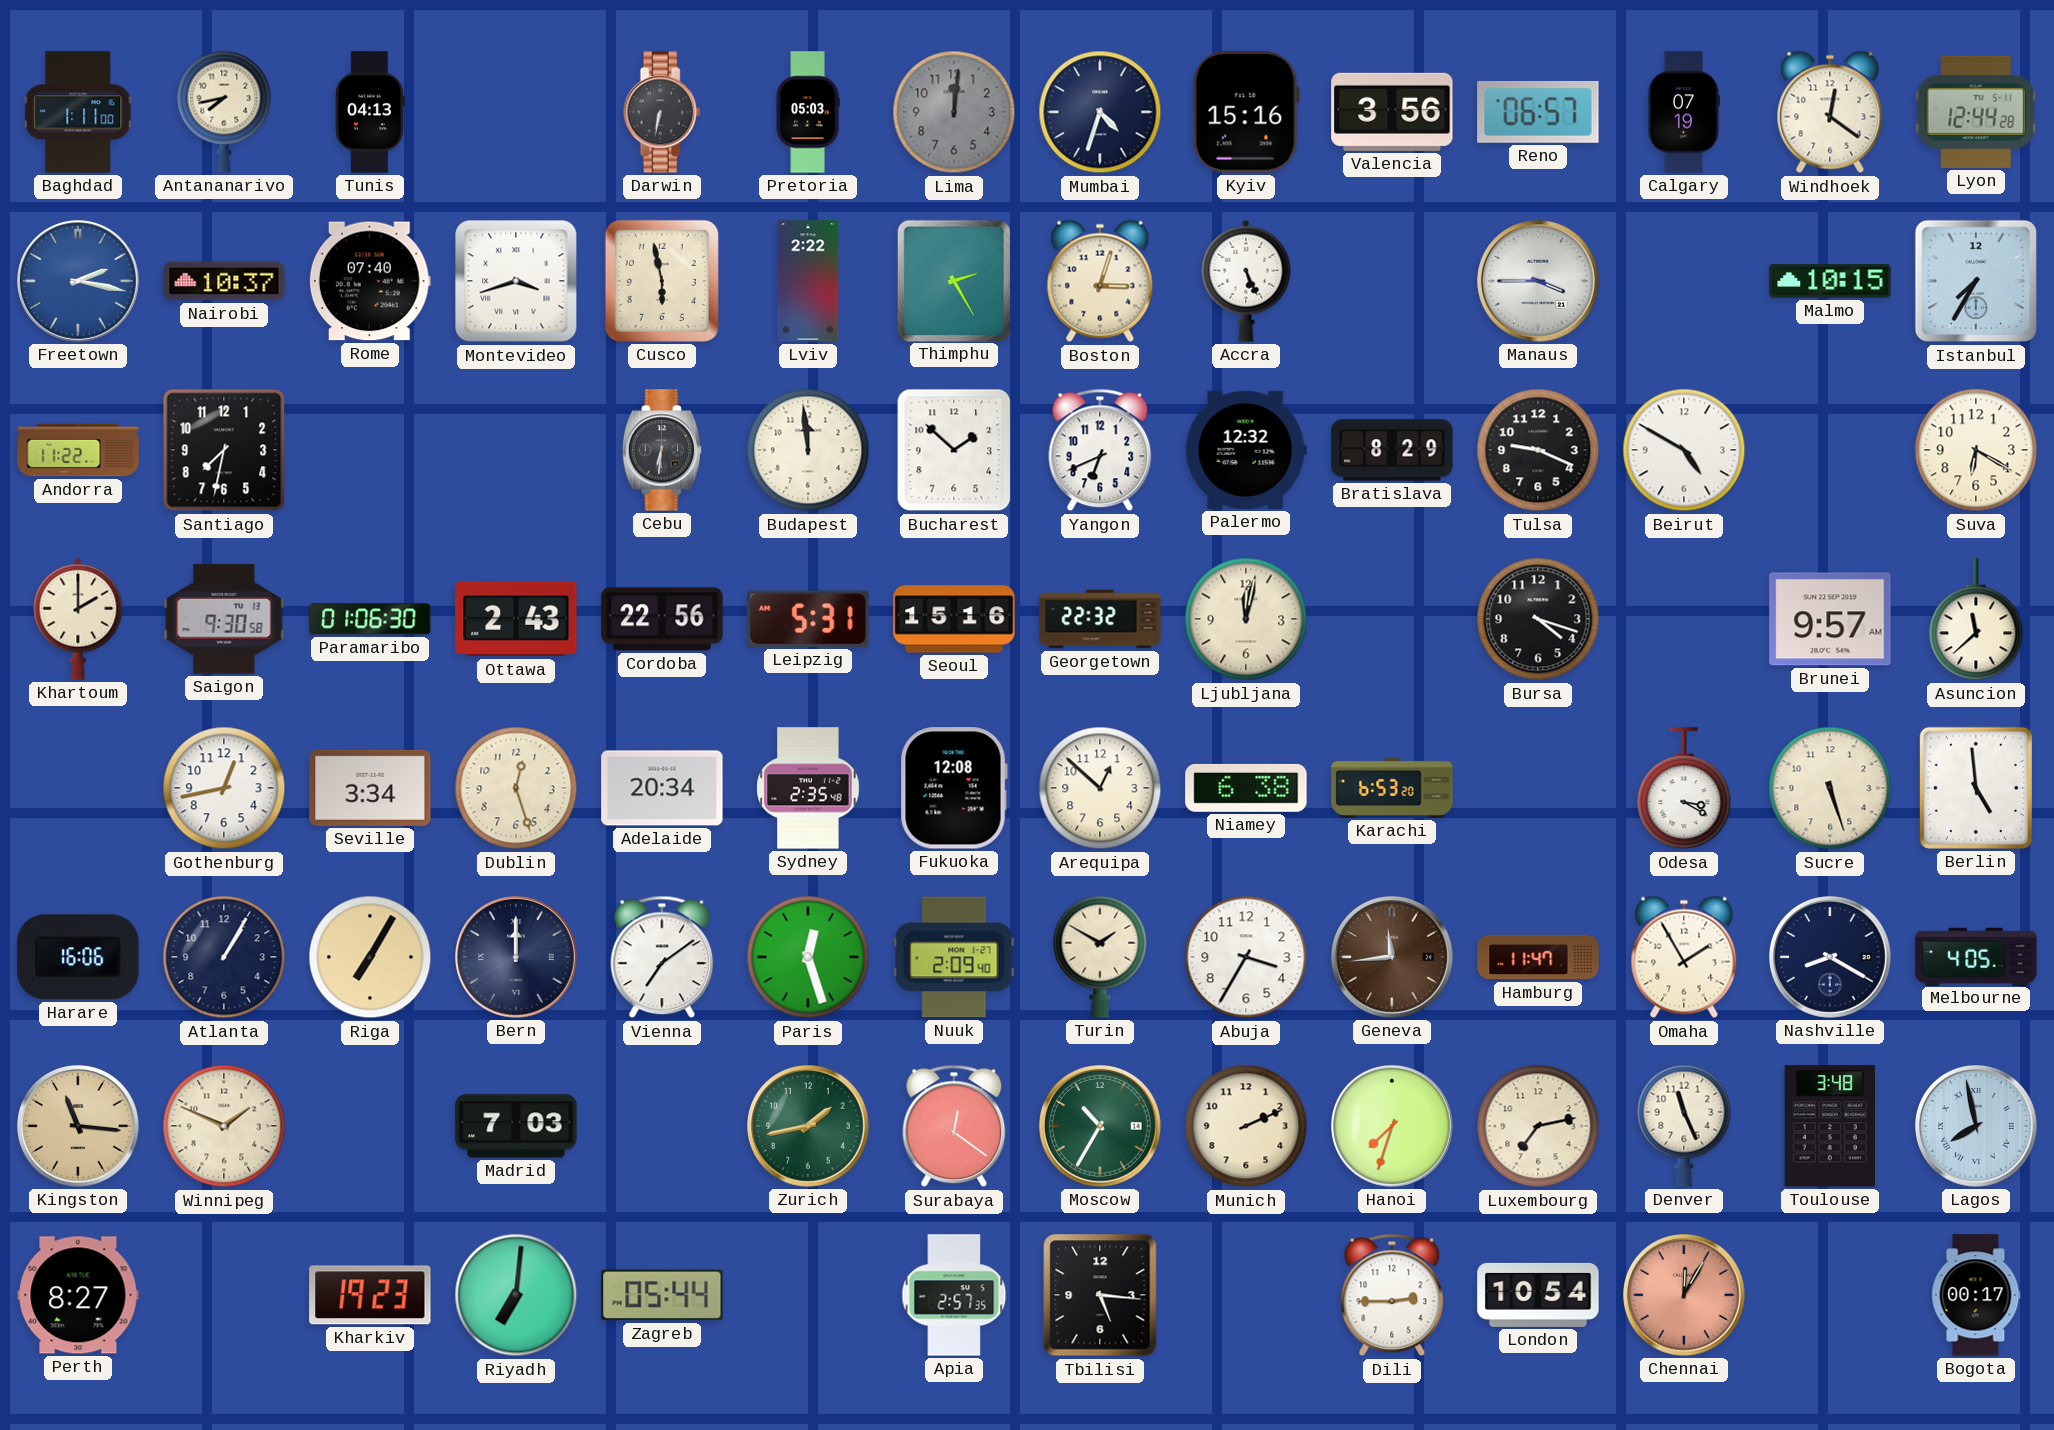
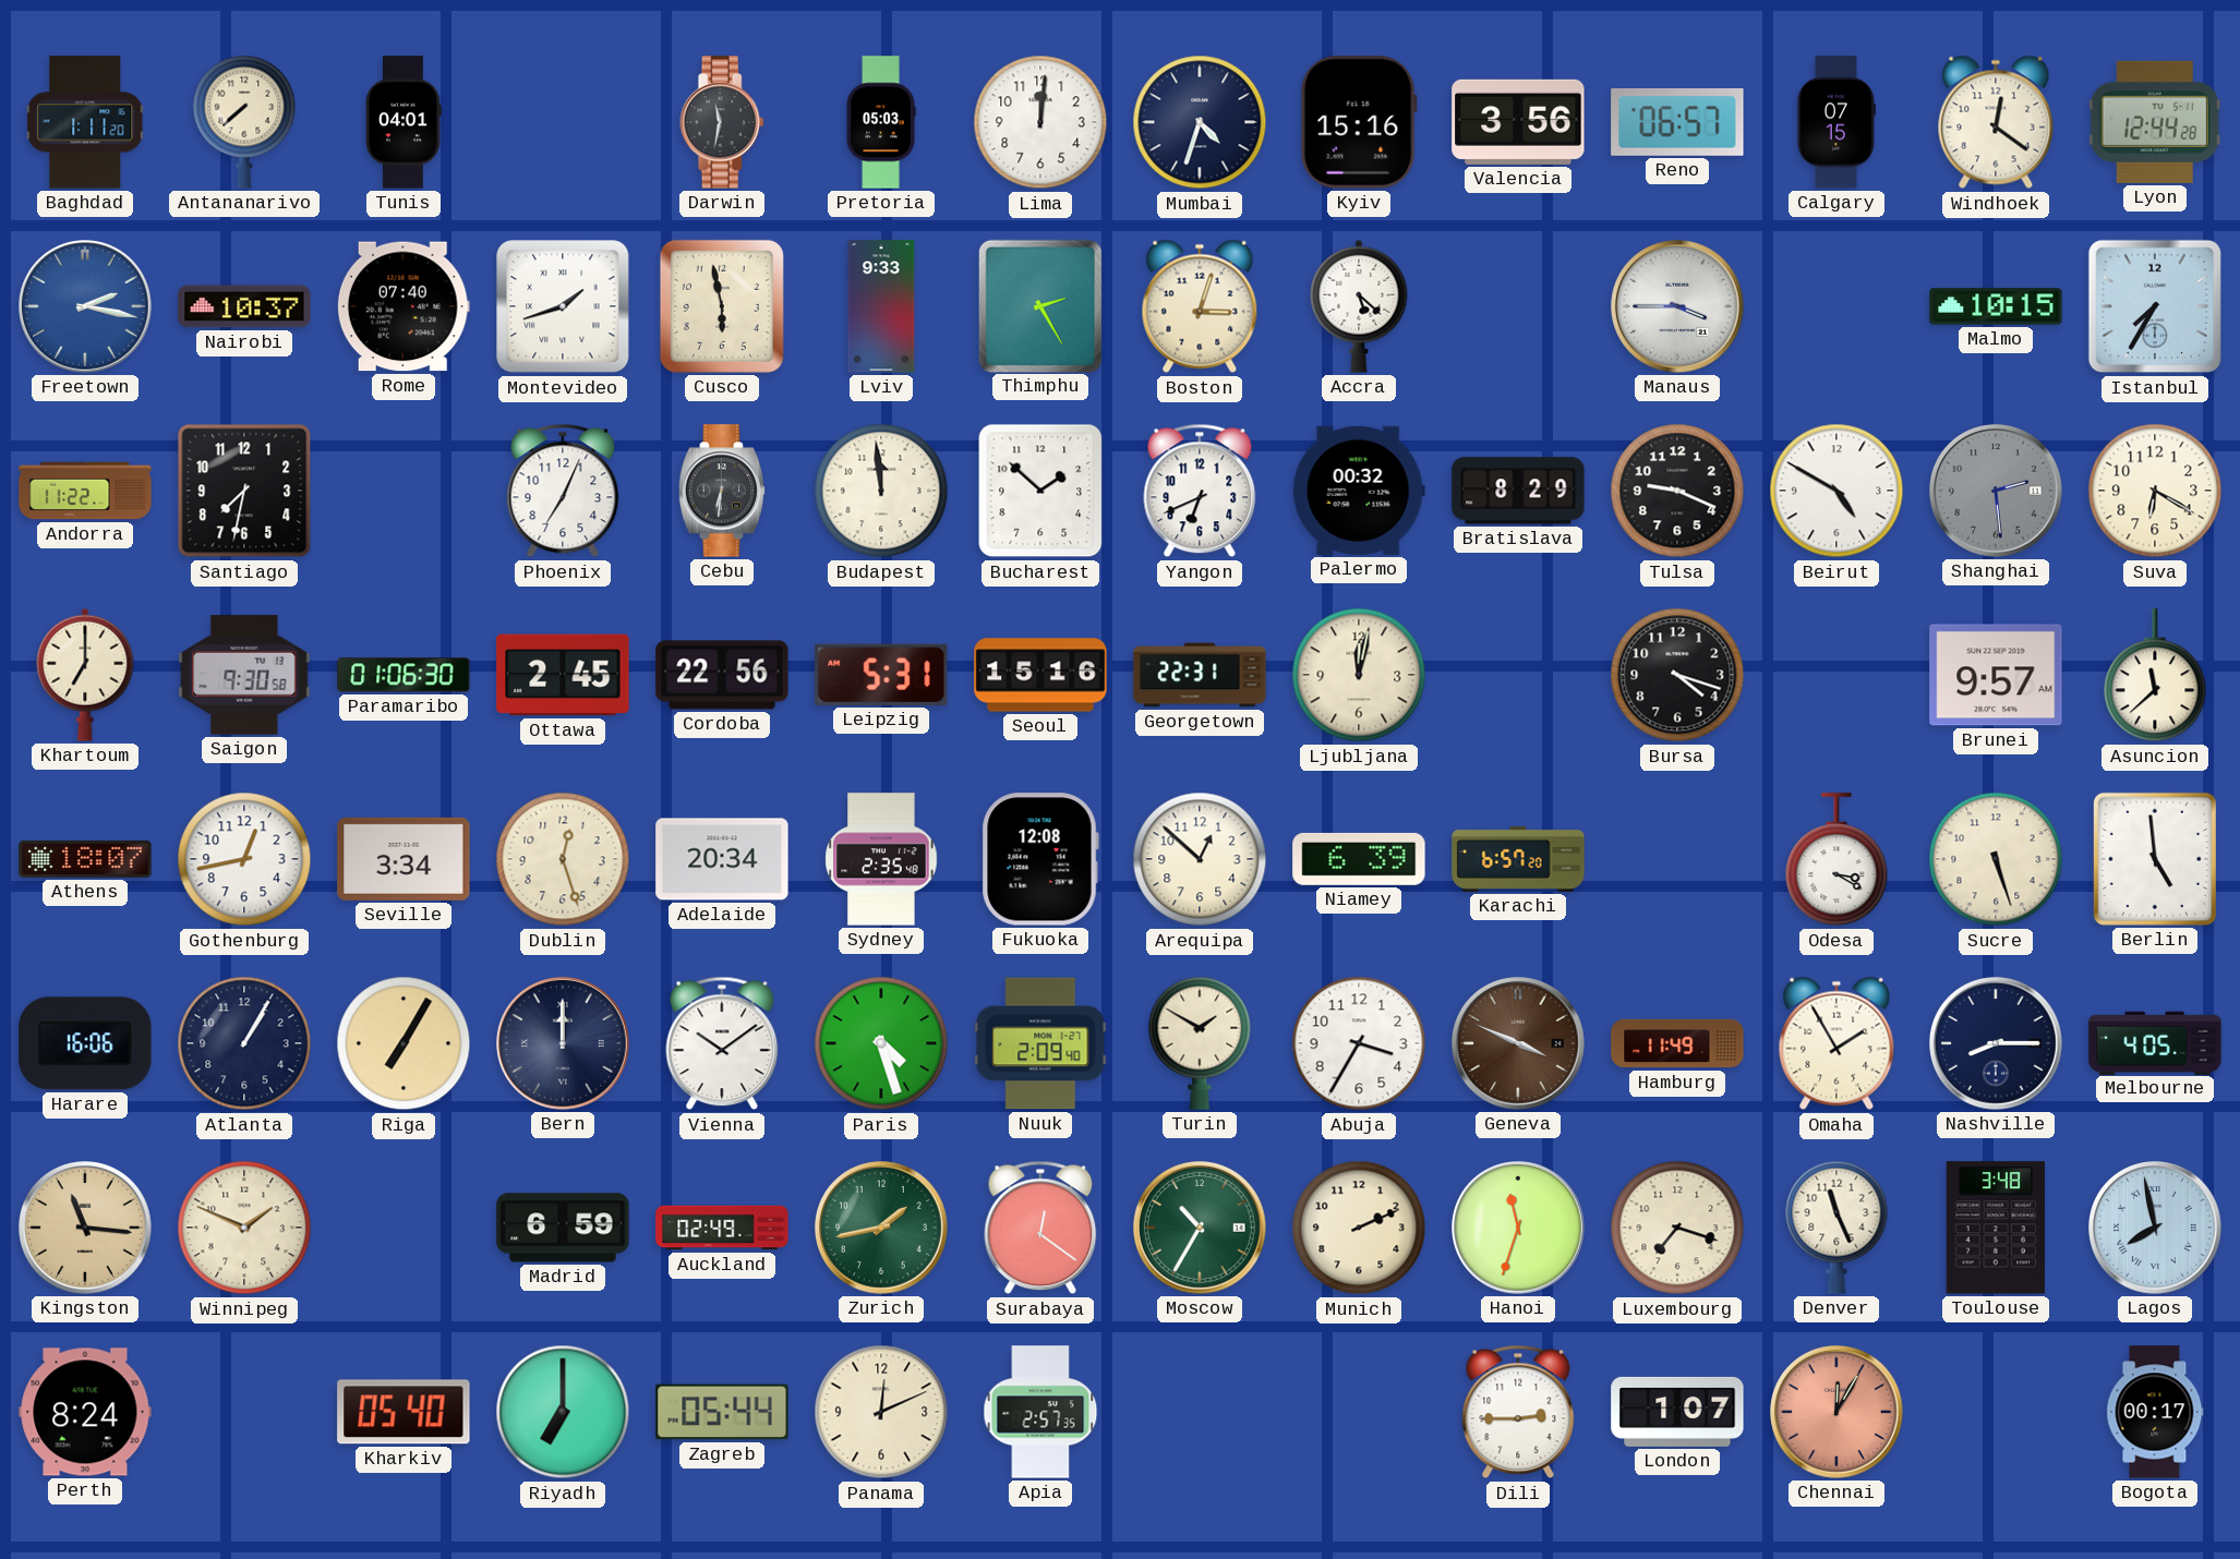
Baghdad: 1:11:00 -> 1:11:20
Antananarivo: 7:43 -> 7:38
Tunis: 04:13 -> 04:01
Darwin: 6:32 -> 11:32
Lima dial: grey -> white
Calgary: 07:19 -> 07:15
Montevideo: 3:42 -> 1:42
Lviv: 2:22 -> 9:33
Accra: 5:26 -> 5:22
Phoenix: none -> 7:04
Palermo: 12:32 -> 00:32
Shanghai: none -> 2:29
Khartoum: 2:00 -> 7:00
Ottawa: 2:43 -> 2:45
Georgetown: 22:32 -> 22:31
Athens: none -> 18:07
Niamey: 6:38 -> 6:39
Karachi: 6:53 -> 6:57
Vienna: 7:09 -> 10:09
Paris: 12:27 -> 4:27
Geneva: 11:44 -> 3:49
Hamburg: 11:47 -> 11:49
Nashville: 8:20 -> 8:15
Madrid: 7:03 -> 6:59
Auckland: none -> 02:49
Hanoi: 7:33 -> 11:33
Luxembourg: 7:13 -> 7:18
Perth: 8:27 -> 8:24
Kharkiv: 19:23 -> 05:40
Riyadh: 7:01 -> 7:00
Panama: none -> 12:11
Tbilisi: 5:16 -> none
London: 10:54 -> 1:07
